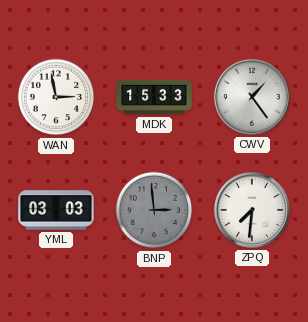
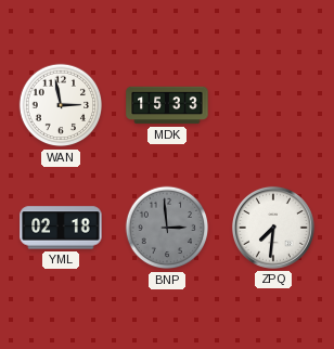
CWV: 1:24 -> none
YML: 03:03 -> 02:18
